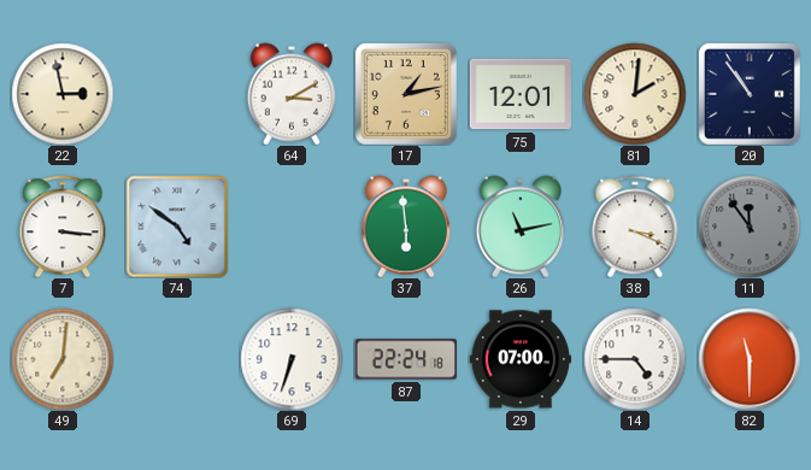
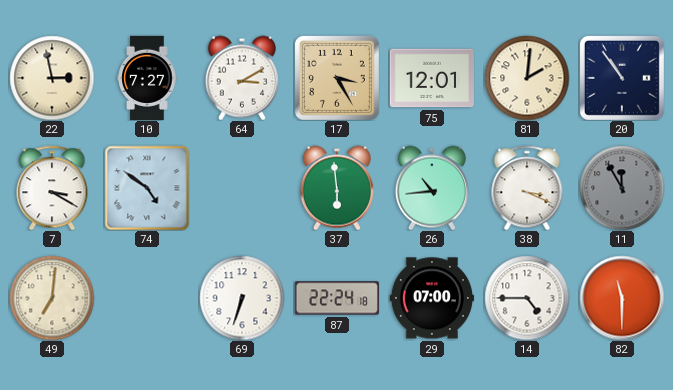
10: none -> 7:27
17: 1:13 -> 3:25
7: 3:16 -> 3:20
26: 11:13 -> 10:44
11: 11:54 -> 11:55
